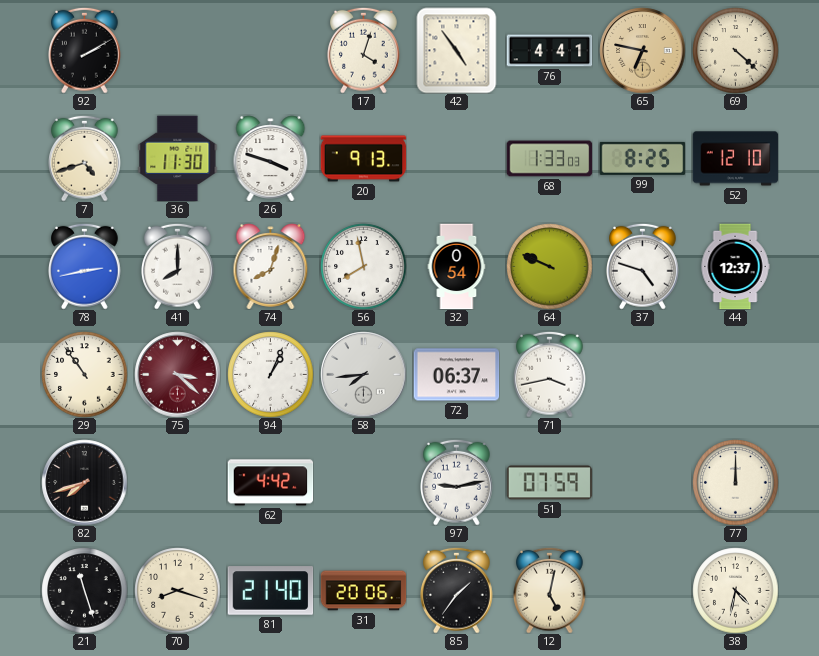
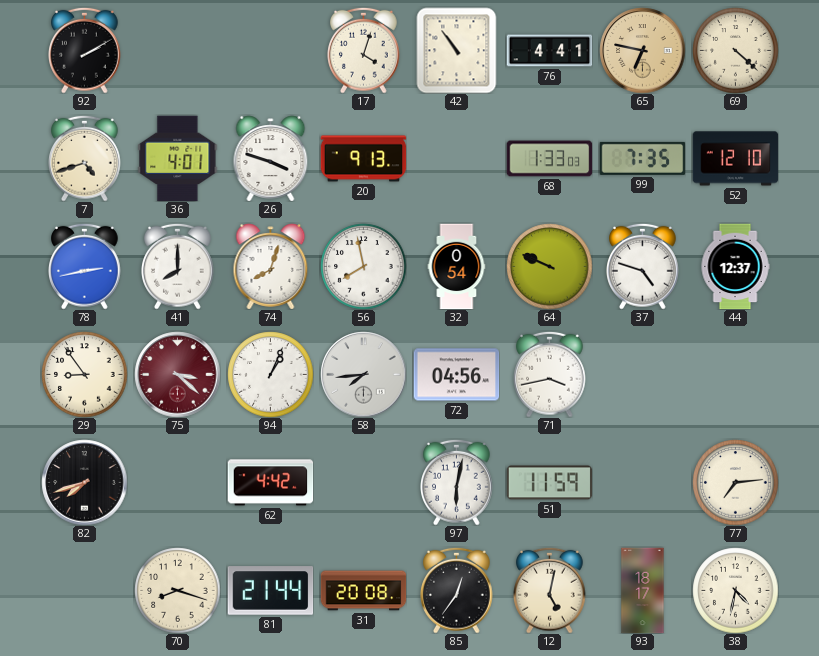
42: 4:54 -> 10:54
36: 11:30 -> 4:01
99: 8:25 -> 7:35
29: 10:54 -> 8:54
72: 06:37 -> 04:56
97: 9:13 -> 6:02
51: 07:59 -> 11:59
77: 12:00 -> 7:14
21: 11:27 -> none
81: 21:40 -> 21:44
31: 20:06 -> 20:08
85: 1:36 -> 12:36
93: none -> 18:17
